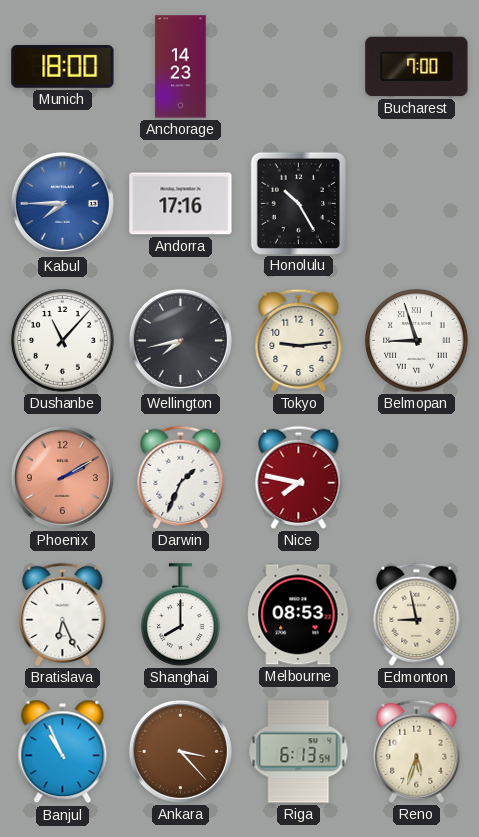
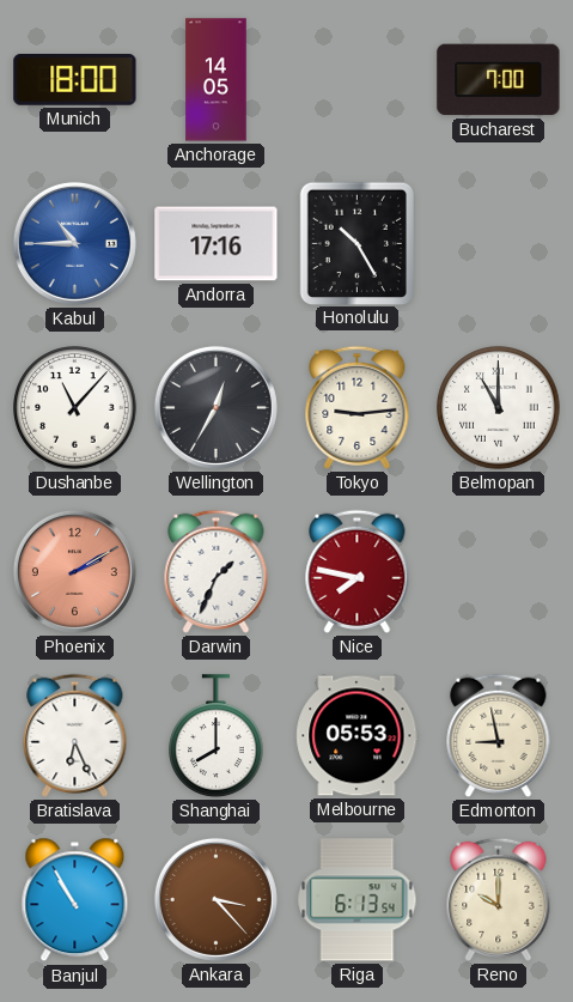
Anchorage: 14:23 -> 14:05
Kabul: 7:45 -> 10:45
Wellington: 7:43 -> 12:35
Belmopan: 8:57 -> 11:00
Melbourne: 08:53 -> 05:53
Banjul: 10:56 -> 10:55
Reno: 5:33 -> 10:00
